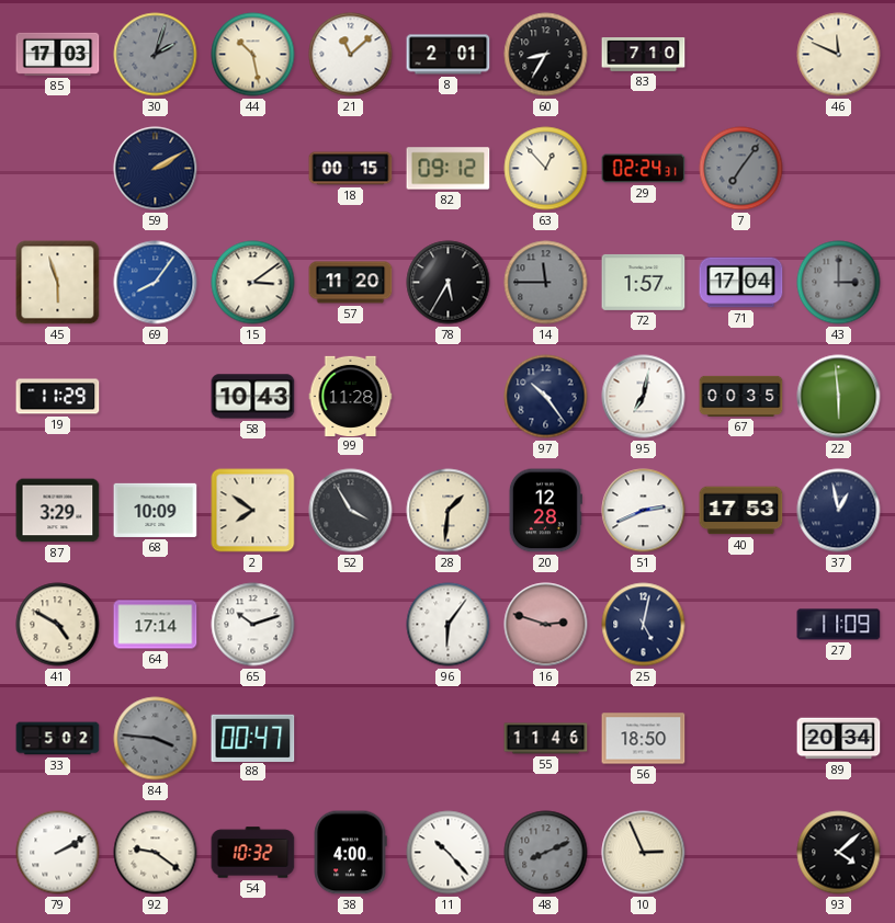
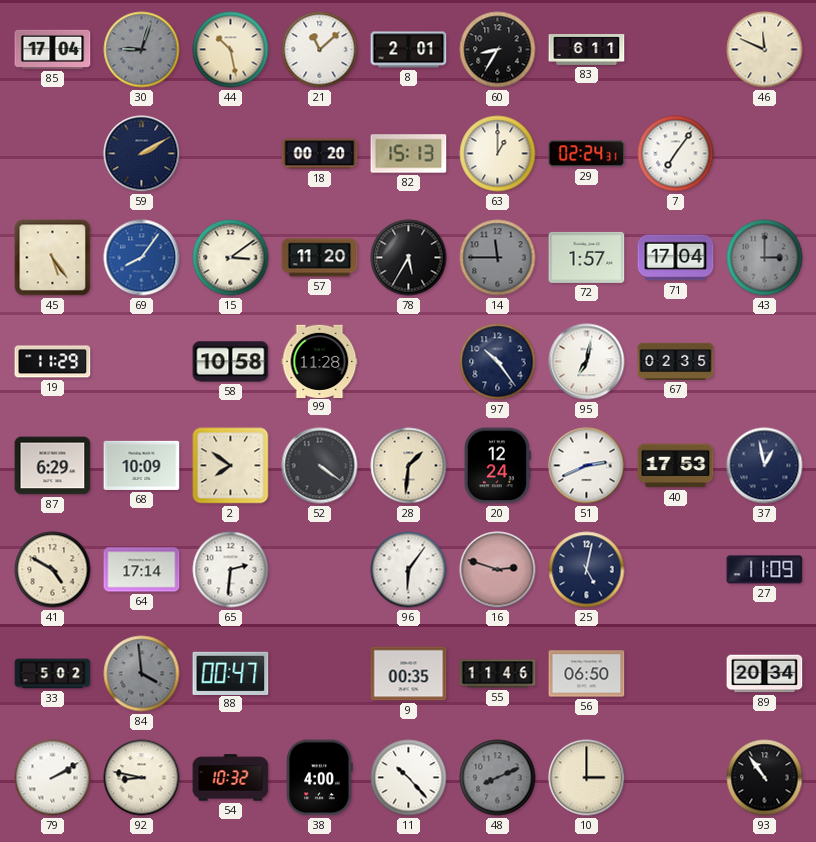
85: 17:03 -> 17:04
30: 2:03 -> 9:03
83: 7:10 -> 6:11
18: 00:15 -> 00:20
82: 09:12 -> 15:13
63: 12:53 -> 1:00
7 dial: grey -> white
45: 5:57 -> 5:24
58: 10:43 -> 10:58
67: 00:35 -> 02:35
22: 5:59 -> none
87: 3:29 -> 6:29
52: 3:55 -> 4:21
20: 12:28 -> 12:24
65: 10:12 -> 2:31
84: 3:46 -> 3:59
9: none -> 00:35
56: 18:50 -> 06:50
92: 9:21 -> 8:47
10: 2:56 -> 3:00
93: 4:08 -> 10:54
